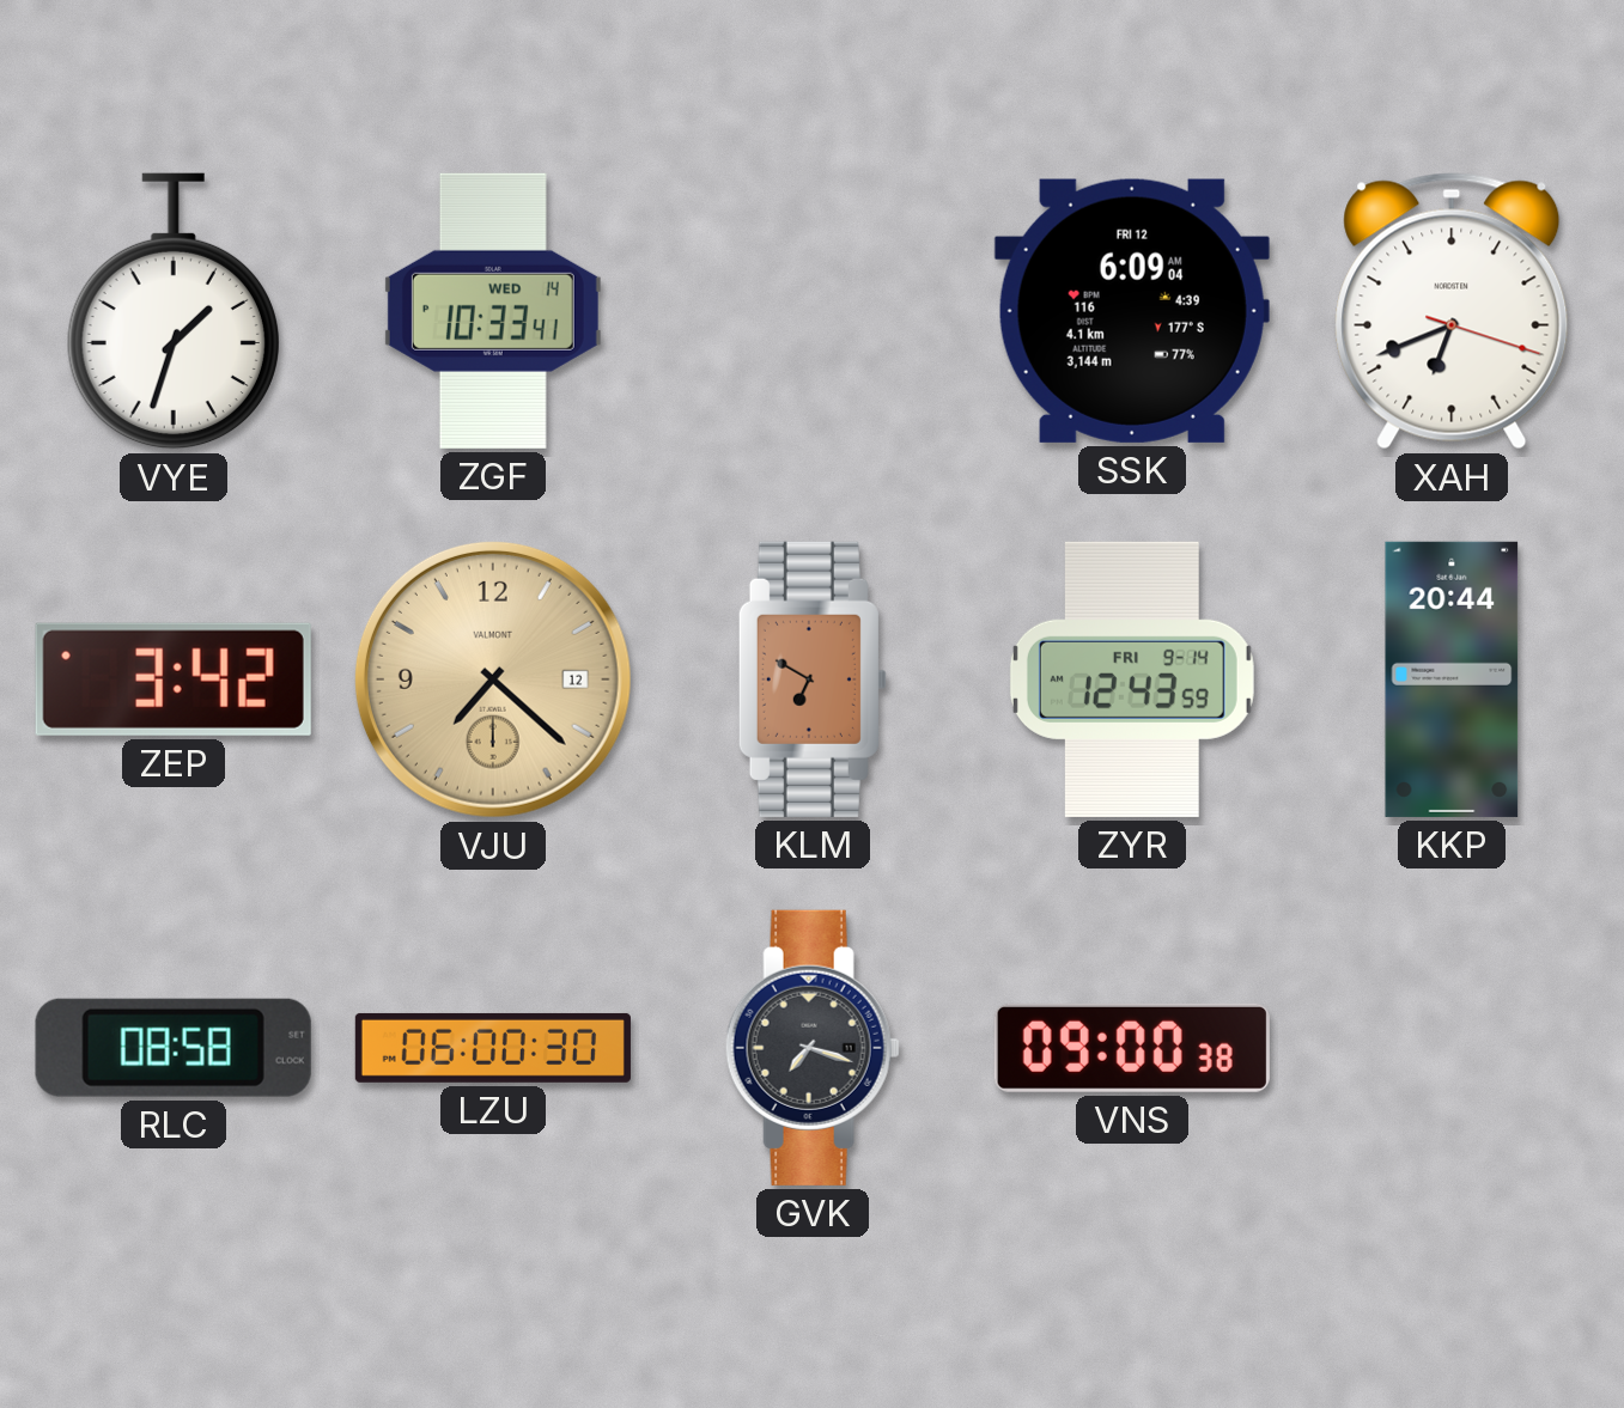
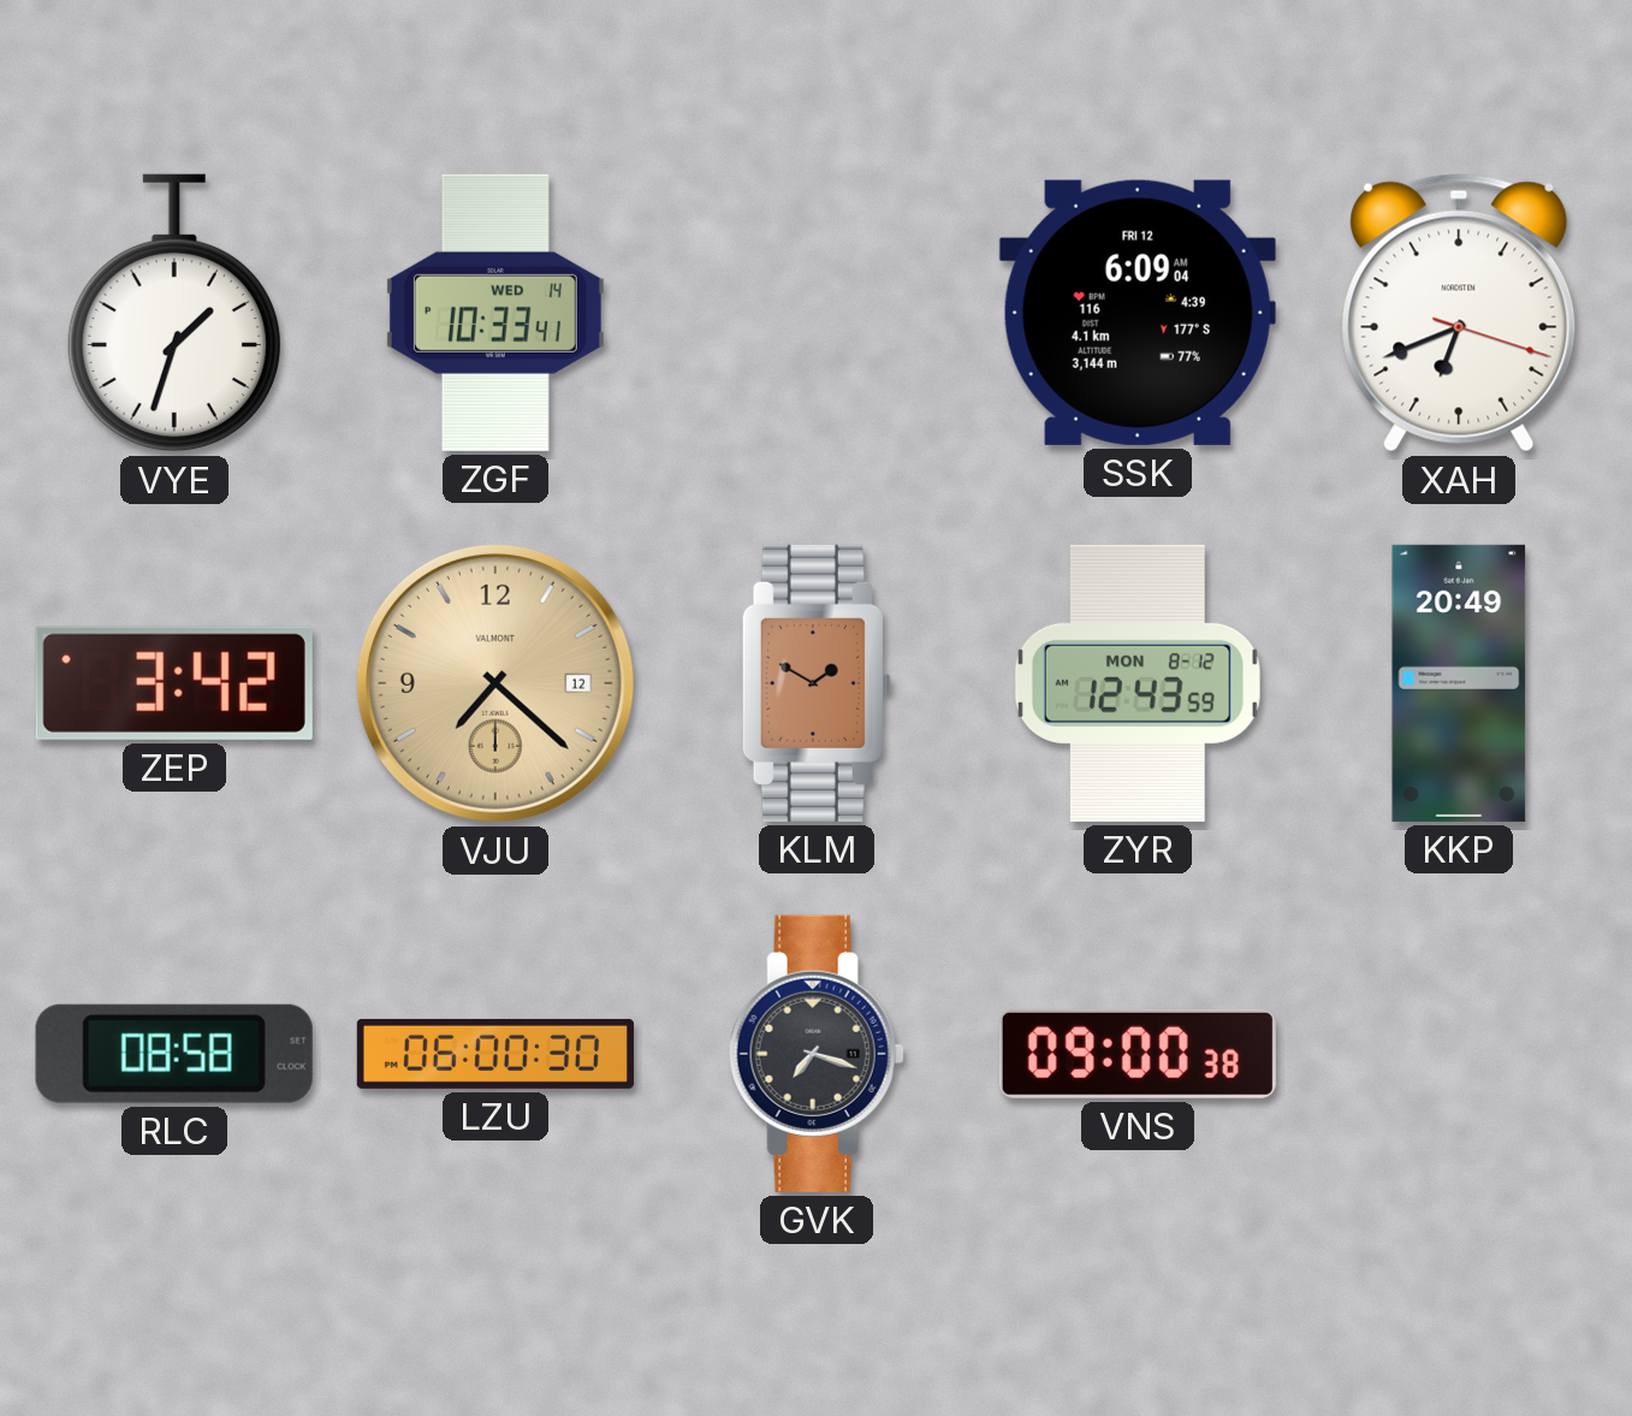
KLM: 6:50 -> 1:50
ZYR date: FRI 9-14 -> MON 8-12
KKP: 20:44 -> 20:49
